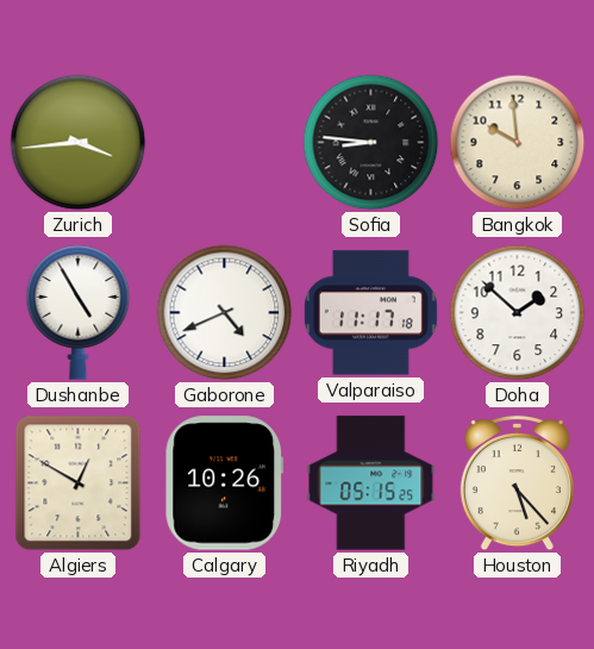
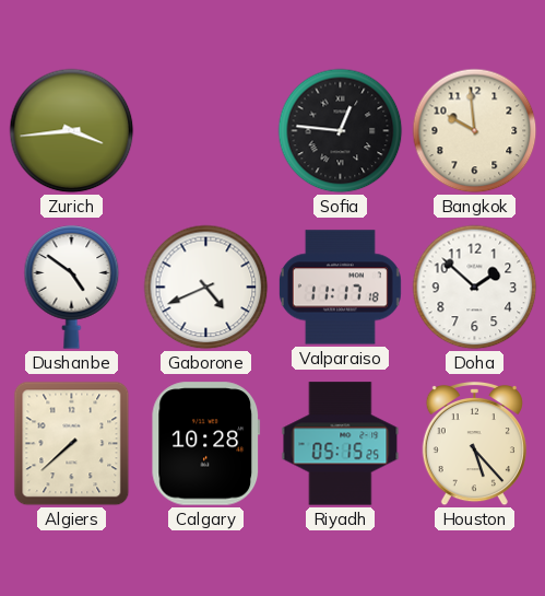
Sofia: 8:46 -> 12:46
Dushanbe: 4:55 -> 4:51
Algiers: 12:50 -> 7:38
Calgary: 10:26 -> 10:28
